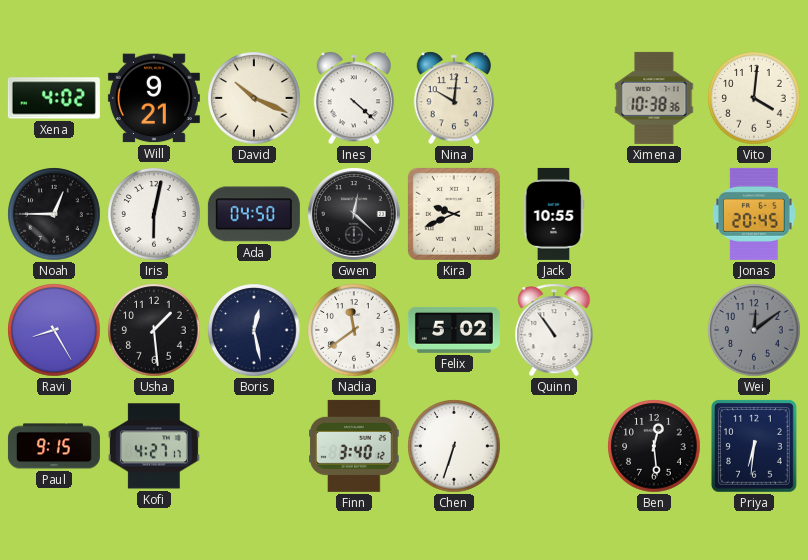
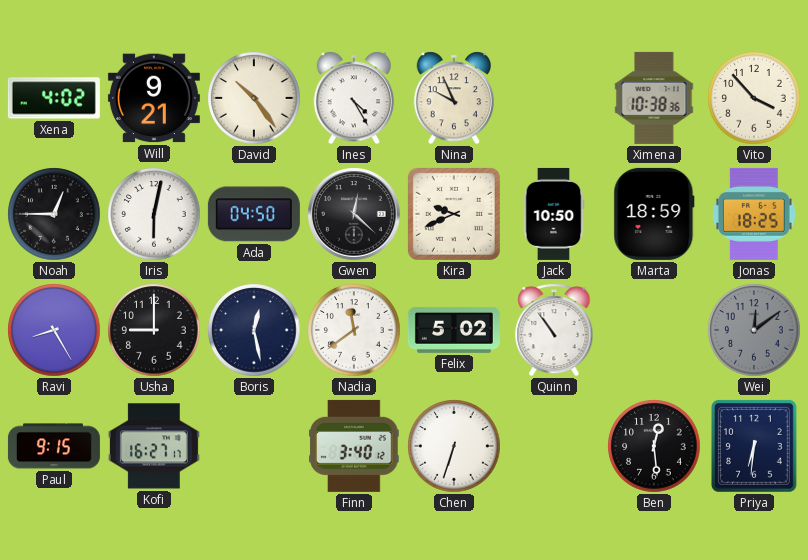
David: 10:19 -> 10:24
Ines: 4:22 -> 4:25
Nina: 10:01 -> 9:56
Vito: 4:01 -> 3:53
Jack: 10:55 -> 10:50
Marta: none -> 18:59
Jonas: 20:45 -> 18:25
Usha: 1:29 -> 9:00
Kofi: 4:27 -> 16:27
